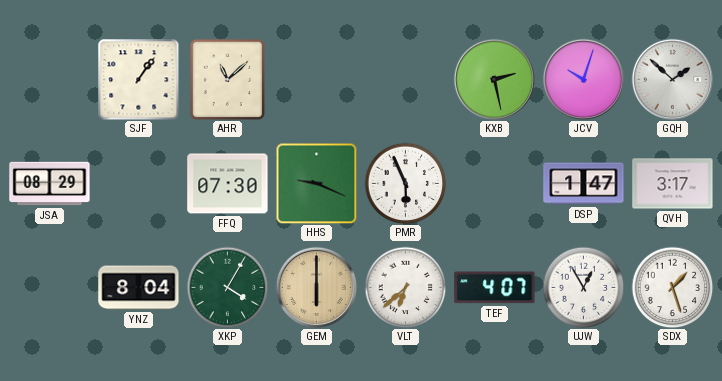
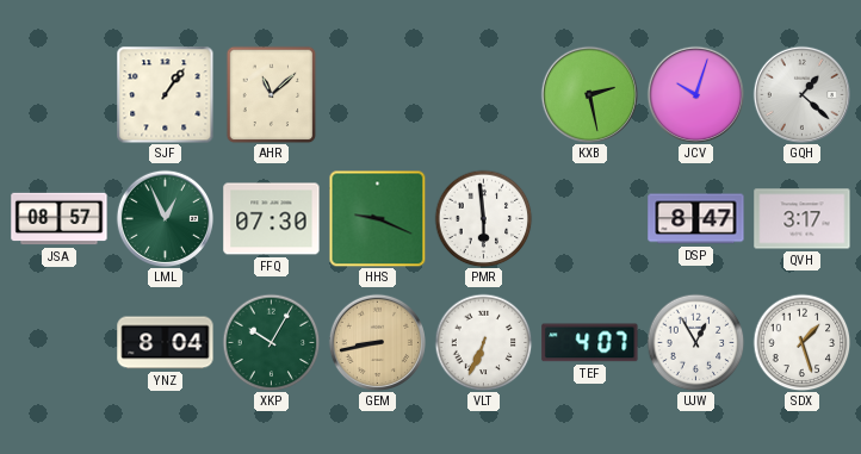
GQH: 1:52 -> 1:22
JSA: 08:29 -> 08:57
LML: none -> 12:56
PMR: 5:56 -> 5:59
DSP: 1:47 -> 8:47
XKP: 4:05 -> 10:05
GEM: 6:00 -> 8:43
VLT: 6:38 -> 6:34
